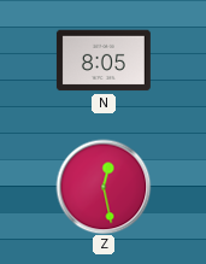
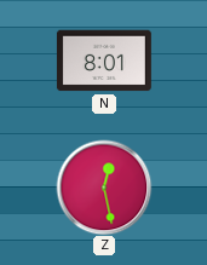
N: 8:05 -> 8:01
